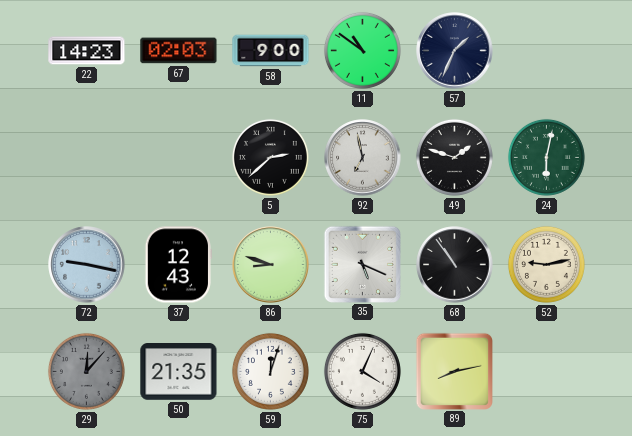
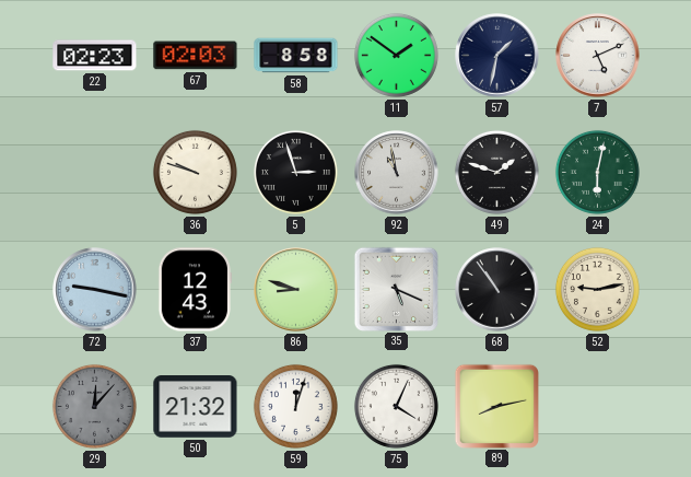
22: 14:23 -> 02:23
58: 9:00 -> 8:58
11: 10:51 -> 1:51
57: 1:34 -> 1:32
7: none -> 5:11
36: none -> 9:48
5: 2:38 -> 2:57
92: 6:58 -> 10:58
50: 21:35 -> 21:32
